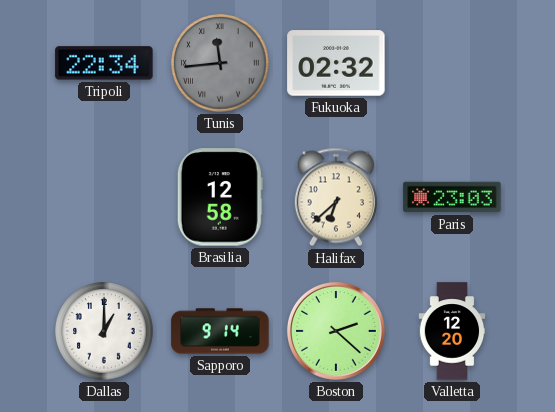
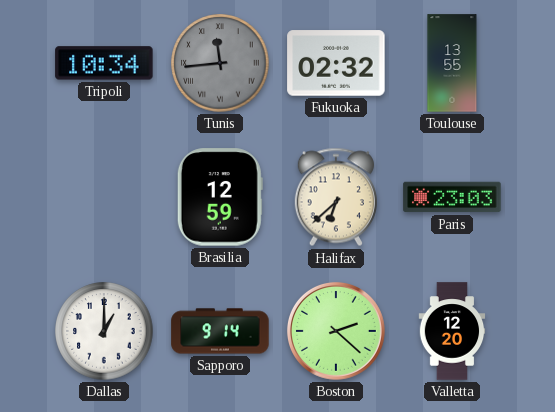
Tripoli: 22:34 -> 10:34
Toulouse: none -> 13:55
Brasilia: 12:58 -> 12:59
